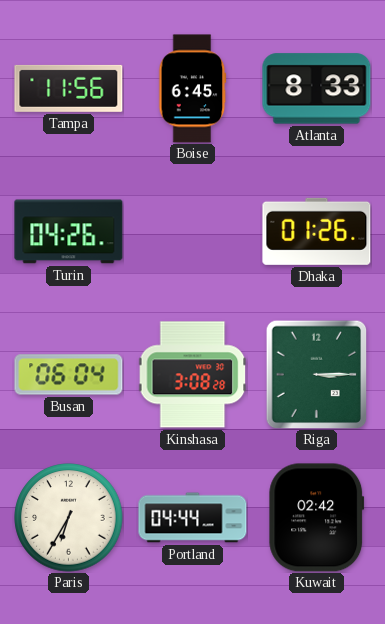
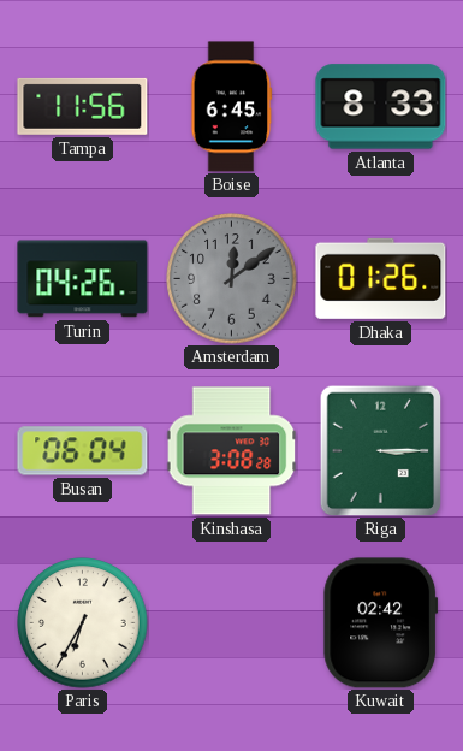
Amsterdam: none -> 12:09
Portland: 04:44 -> none
